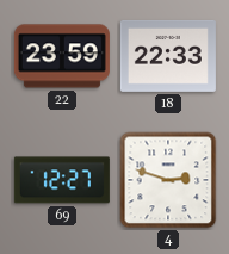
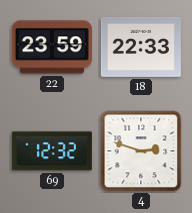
69: 12:27 -> 12:32
